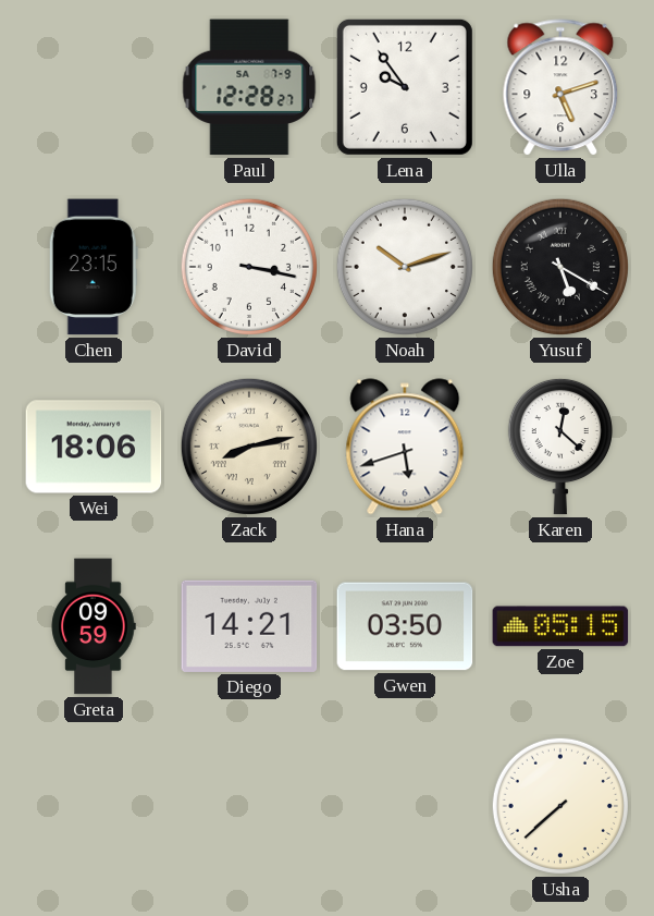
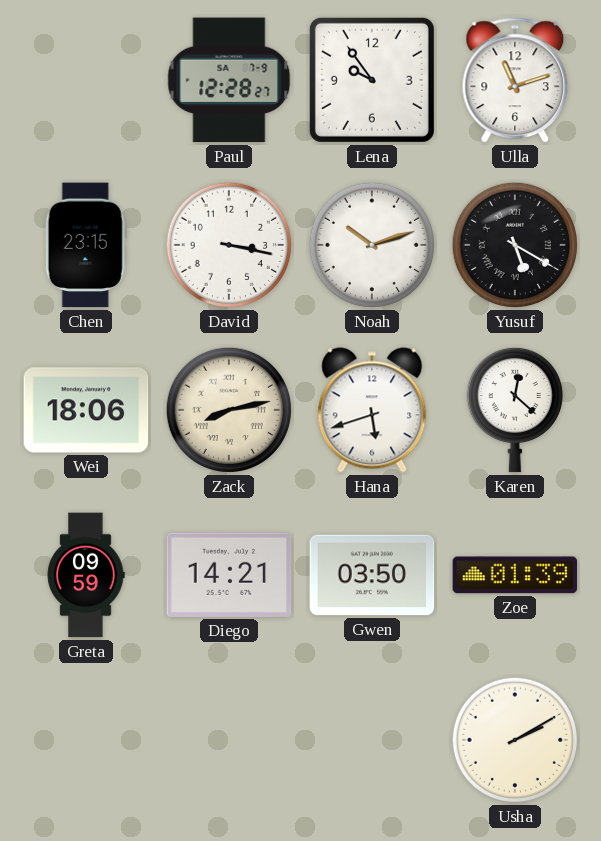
Ulla: 5:12 -> 11:12
Zoe: 05:15 -> 01:39
Usha: 7:38 -> 2:10
